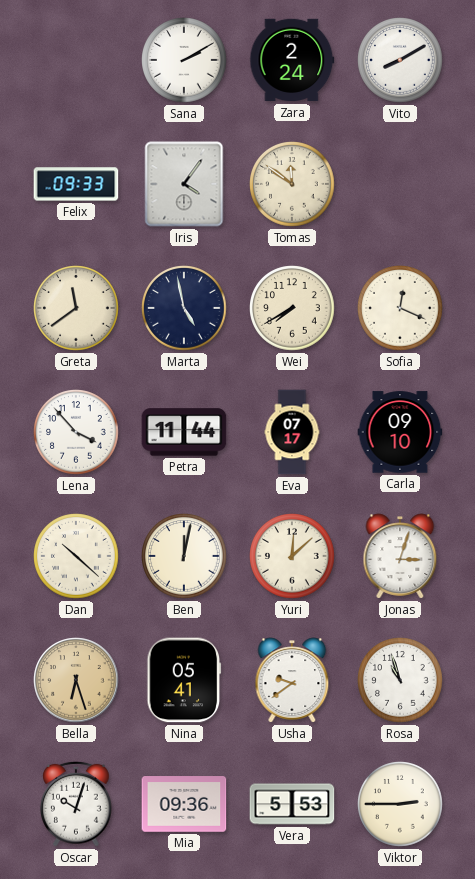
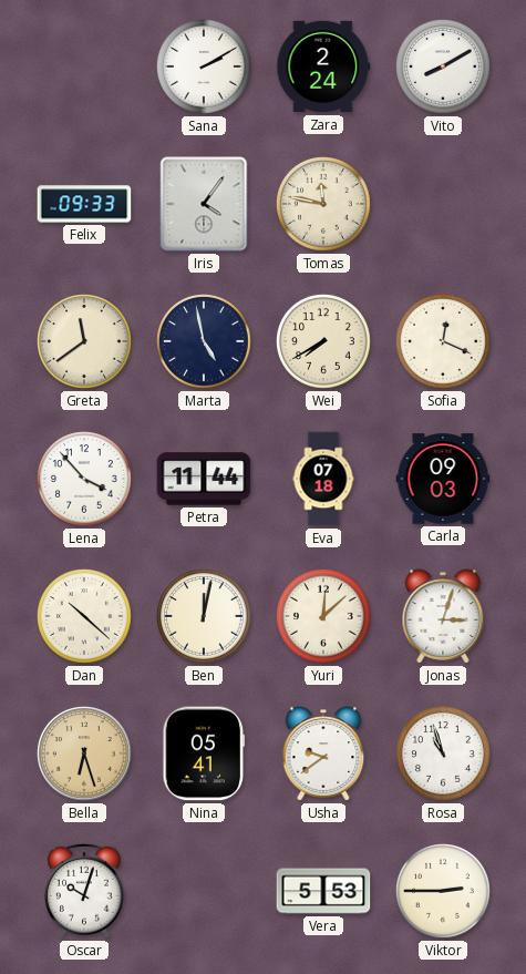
Tomas: 11:51 -> 11:47
Eva: 07:17 -> 07:18
Carla: 09:10 -> 09:03
Mia: 09:36 -> none
